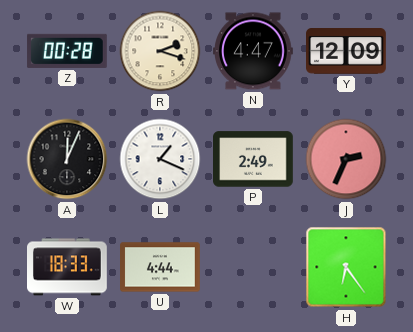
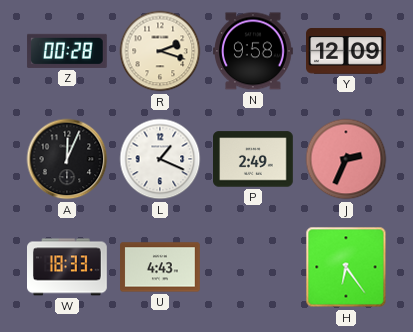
N: 4:47 -> 9:58
U: 4:44 -> 4:43
